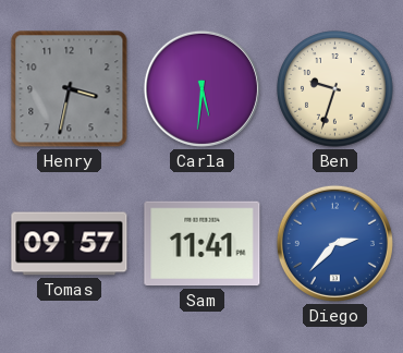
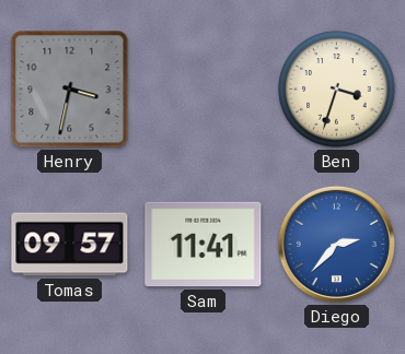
Carla: 5:31 -> none
Ben: 9:33 -> 3:33
